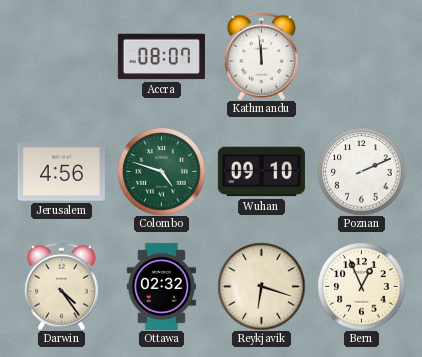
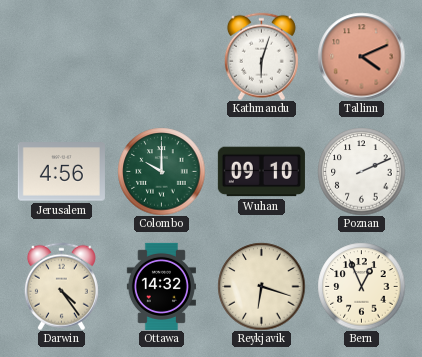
Accra: 08:07 -> none
Kathmandu: 11:59 -> 6:03
Tallinn: none -> 4:11
Colombo: 4:48 -> 10:00
Ottawa: 02:32 -> 14:32
